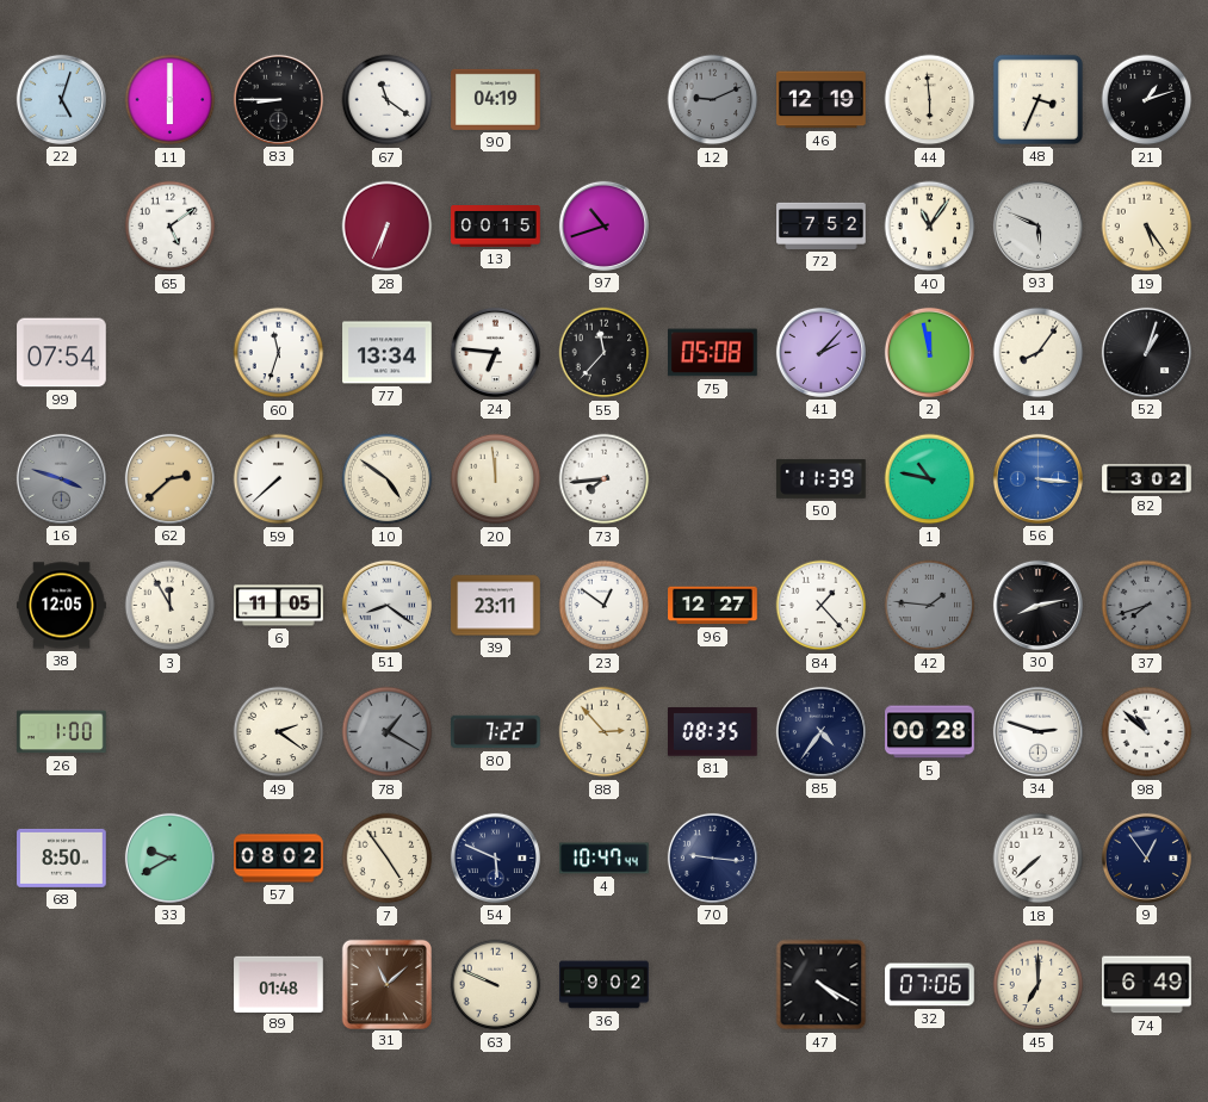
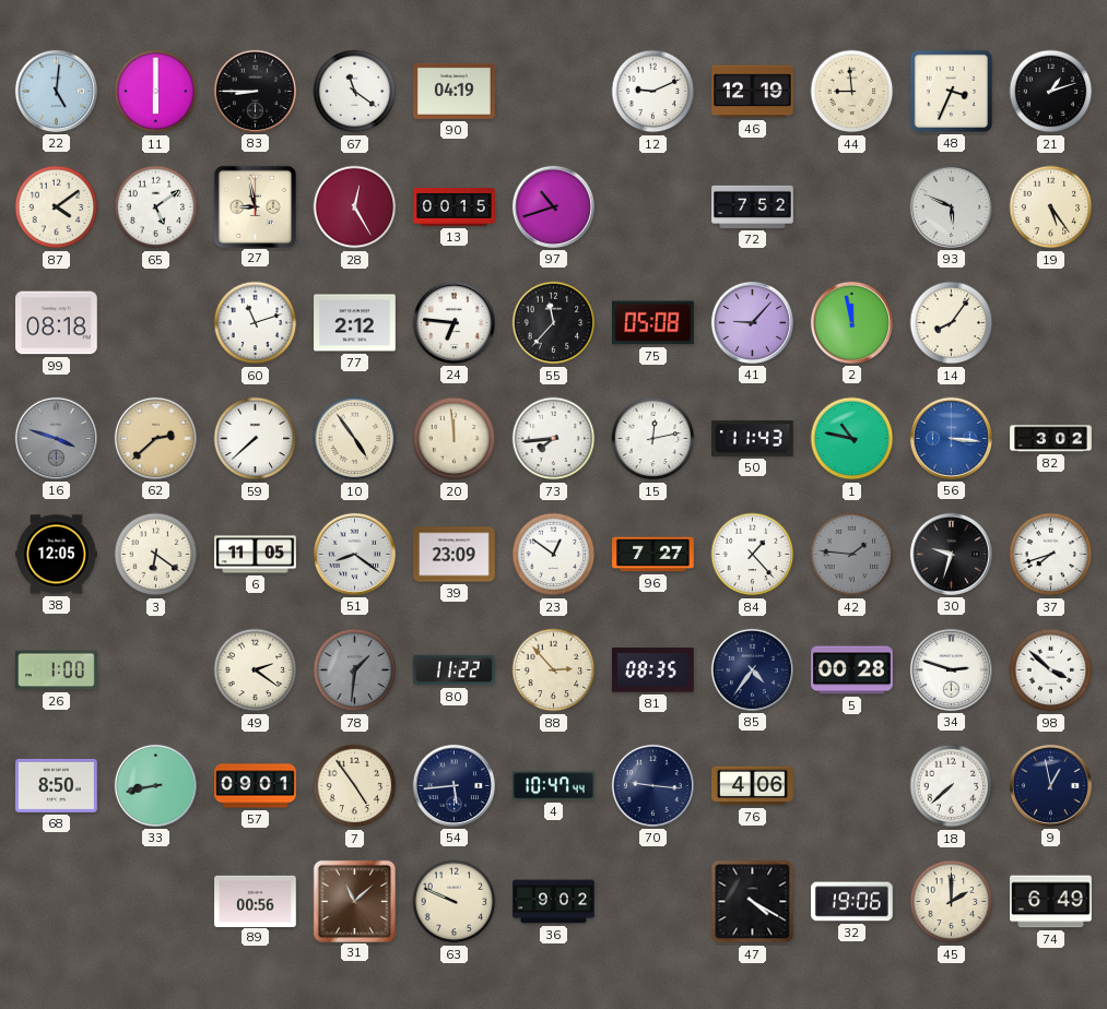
22: 5:03 -> 5:01
12 dial: grey -> white
44: 5:59 -> 8:59
87: none -> 4:09
27: none -> 8:58
28: 6:34 -> 12:25
40: 11:06 -> none
99: 07:54 -> 08:18
60: 11:33 -> 11:12
77: 13:34 -> 2:12
41: 2:07 -> 9:07
52: 1:03 -> none
10: 4:51 -> 4:54
15: none -> 12:13
50: 11:39 -> 11:43
3: 11:55 -> 6:21
39: 23:11 -> 23:09
96: 12:27 -> 7:27
30: 8:13 -> 9:33
37 dial: grey -> white
78: 1:20 -> 1:31
80: 7:22 -> 11:22
98: 10:52 -> 3:52
33: 9:40 -> 8:43
57: 08:02 -> 09:01
54: 5:49 -> 5:44
76: none -> 4:06
9: 12:54 -> 12:58
89: 01:48 -> 00:56
32: 07:06 -> 19:06
45: 7:00 -> 2:00
